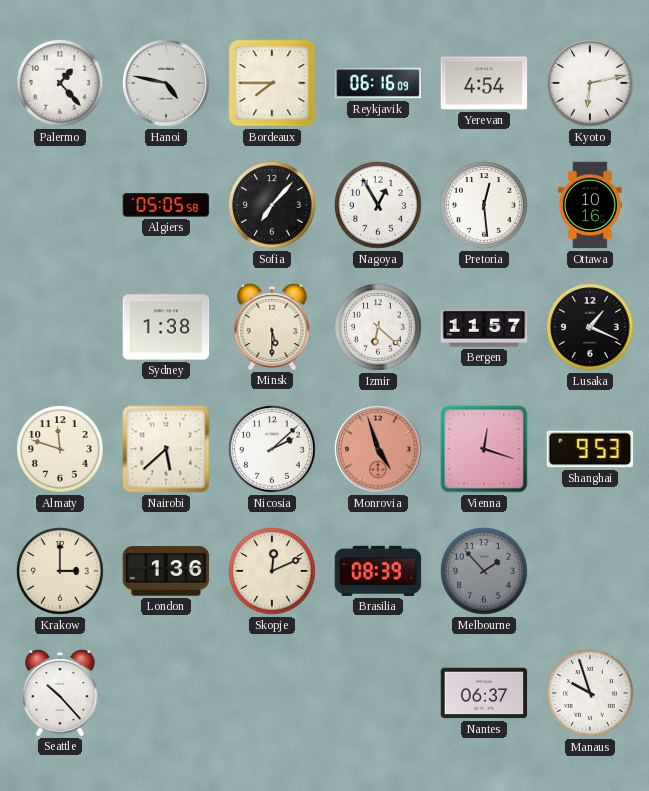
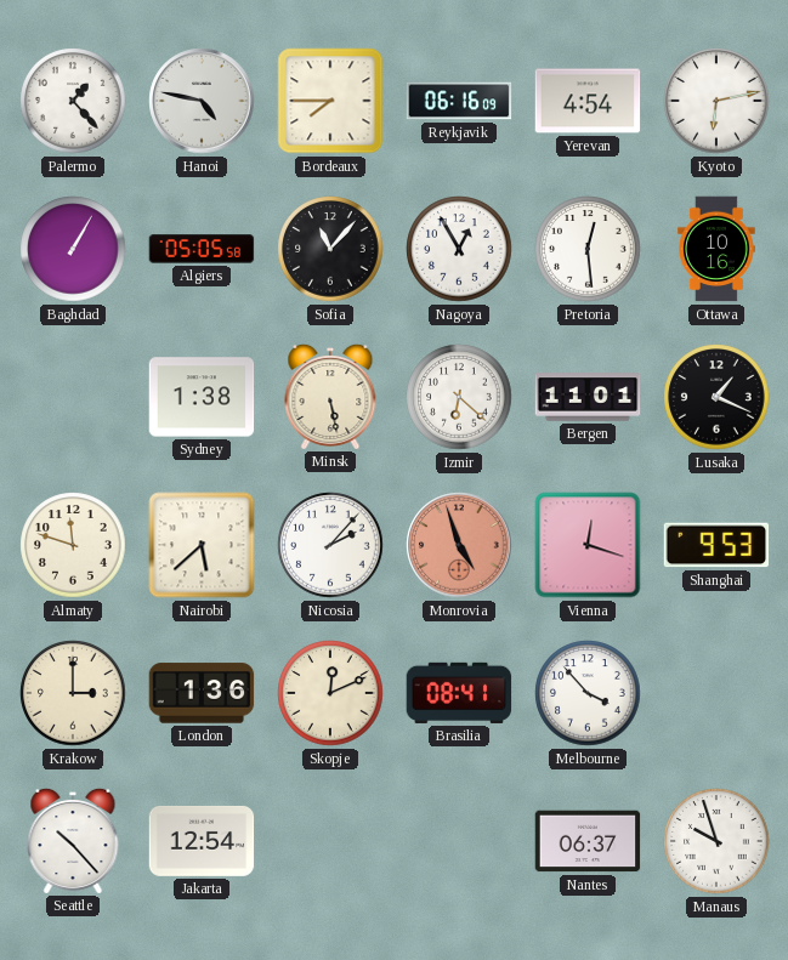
Baghdad: none -> 1:05
Sofia: 7:07 -> 11:07
Minsk: 5:30 -> 5:28
Bergen: 11:57 -> 11:01
Nicosia: 2:08 -> 2:07
Brasilia: 08:39 -> 08:41
Melbourne: 1:53 -> 3:53
Melbourne dial: grey -> white
Jakarta: none -> 12:54
